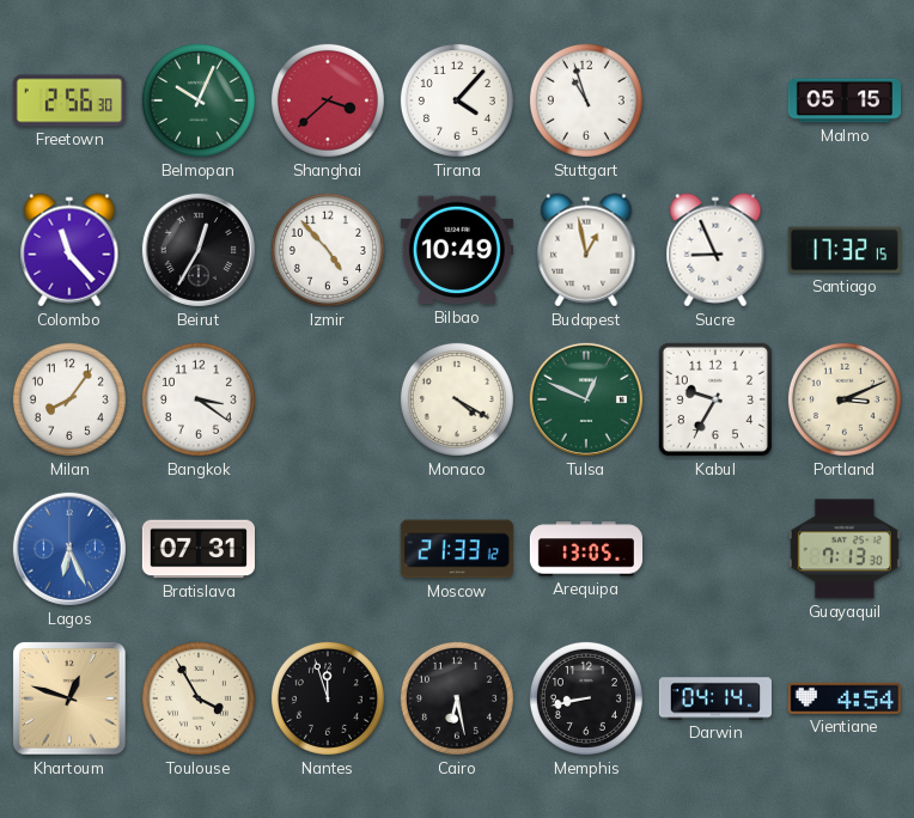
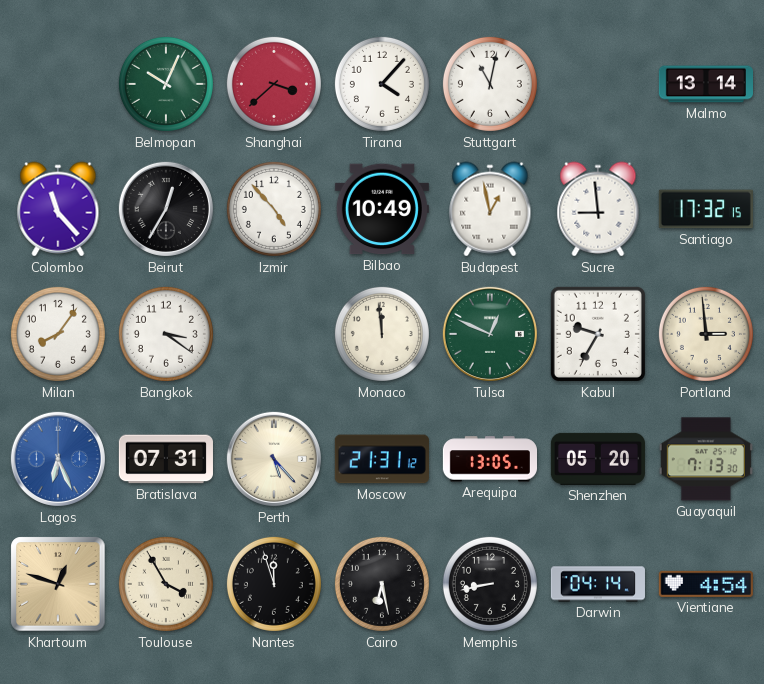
Freetown: 2:56 -> none
Stuttgart: 10:57 -> 11:02
Malmo: 05:15 -> 13:14
Sucre: 8:56 -> 8:59
Monaco: 4:20 -> 11:59
Portland: 3:11 -> 2:59
Perth: none -> 5:23
Moscow: 21:33 -> 21:31
Shenzhen: none -> 05:20
